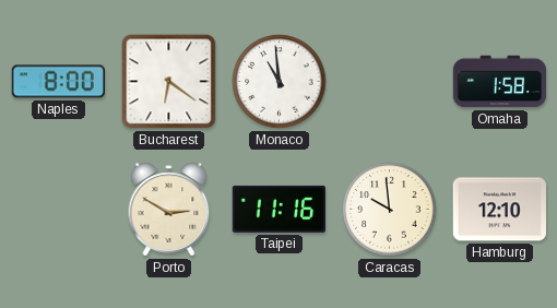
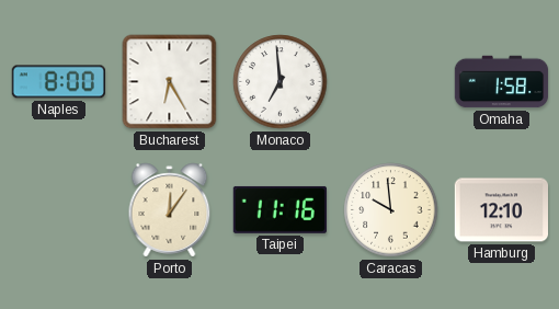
Bucharest: 6:21 -> 6:25
Monaco: 10:59 -> 6:59
Porto: 2:50 -> 12:06
